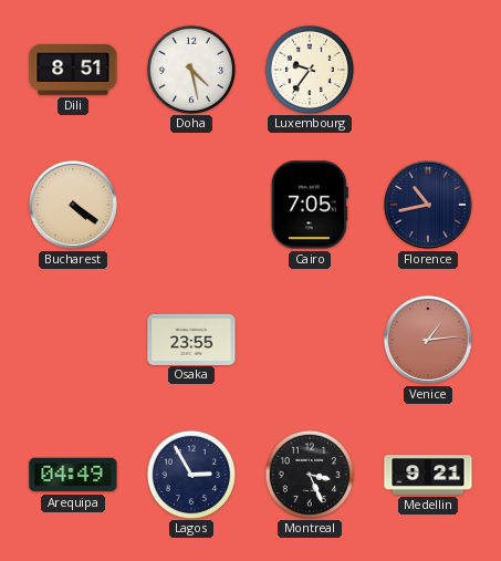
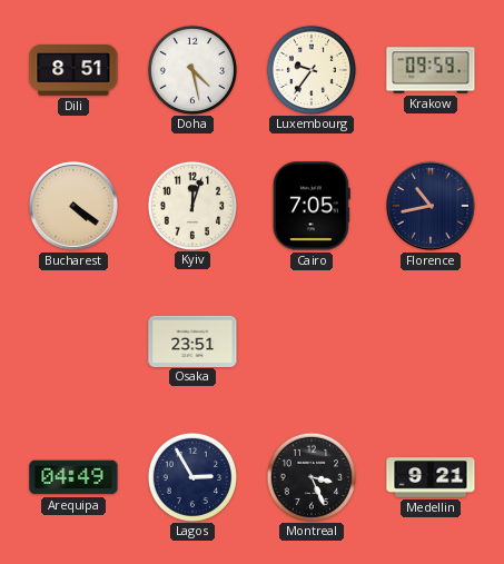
Krakow: none -> 09:59
Kyiv: none -> 12:03
Osaka: 23:55 -> 23:51
Venice: 1:14 -> none
